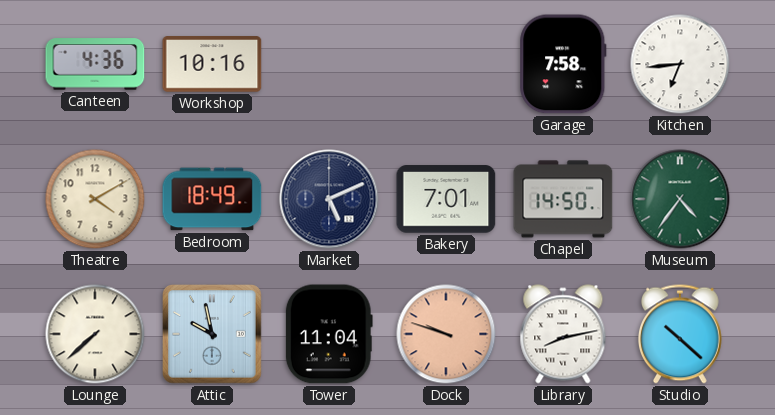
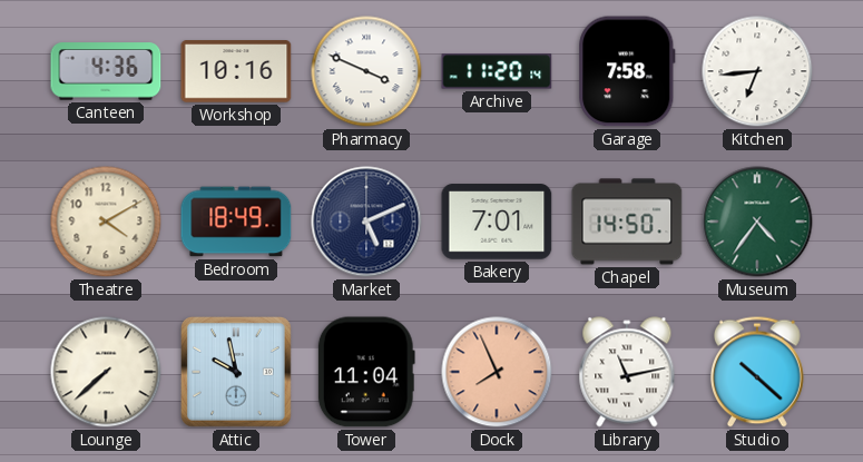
Pharmacy: none -> 3:49
Archive: none -> 11:20
Dock: 9:48 -> 7:56
Library: 8:13 -> 11:13
